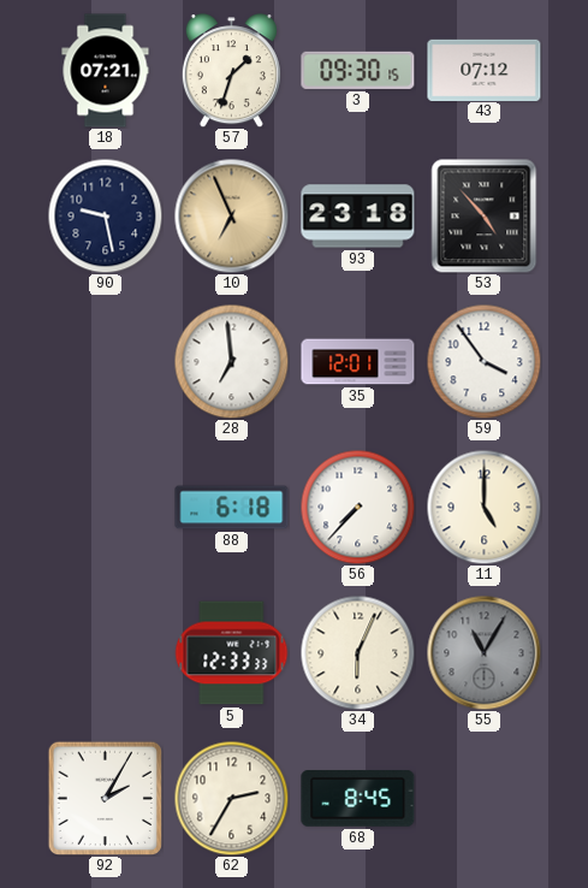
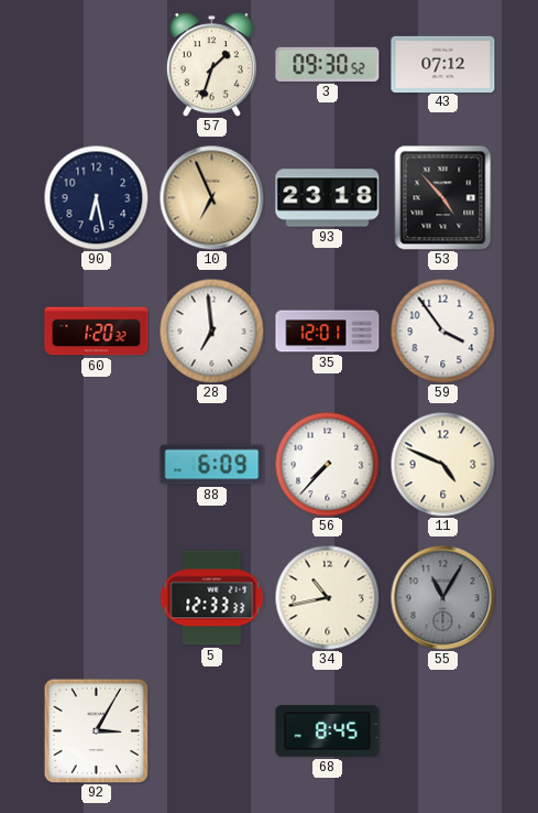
18: 07:21 -> none
3: 09:30:15 -> 09:30:52
90: 9:28 -> 6:28
60: none -> 1:20
88: 6:18 -> 6:09
11: 5:00 -> 4:49
34: 6:04 -> 10:43
92: 2:05 -> 3:05
62: 2:35 -> none
